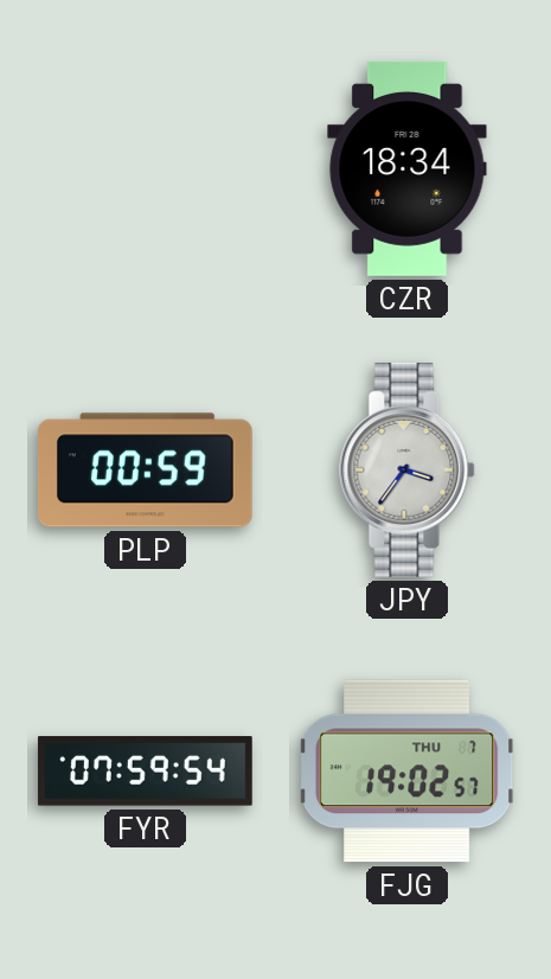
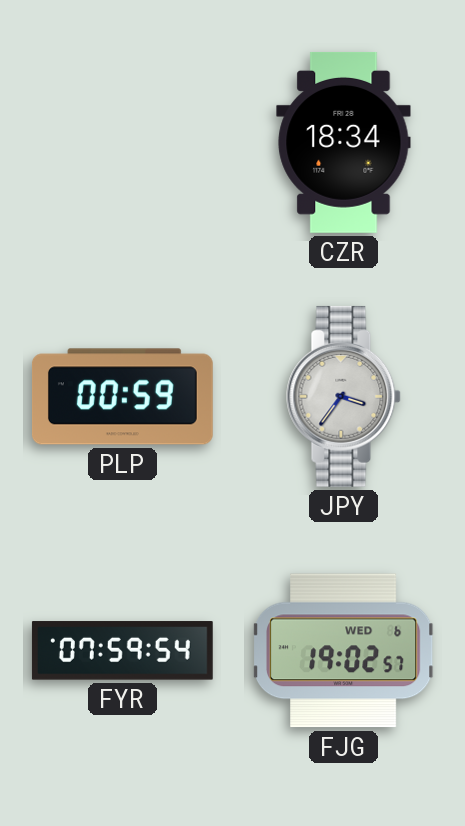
FJG date: THU 7 -> WED 6
